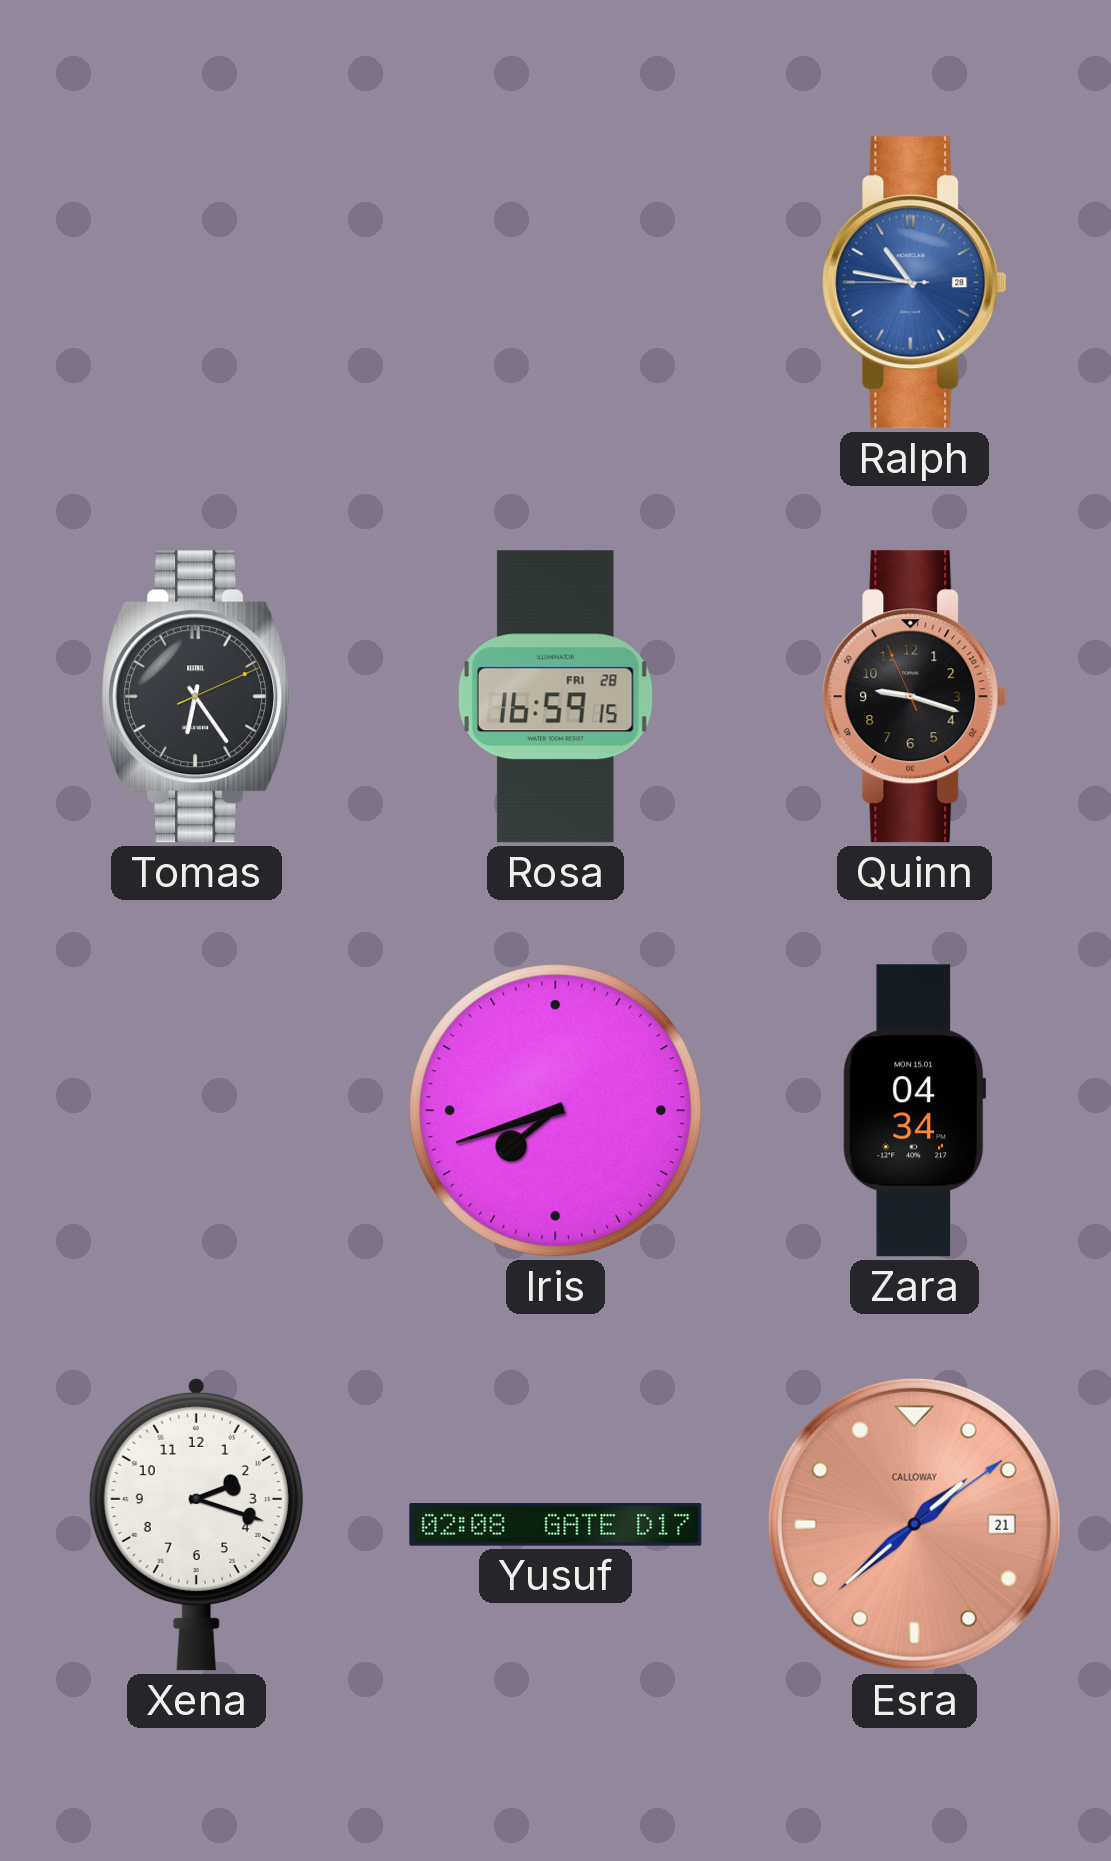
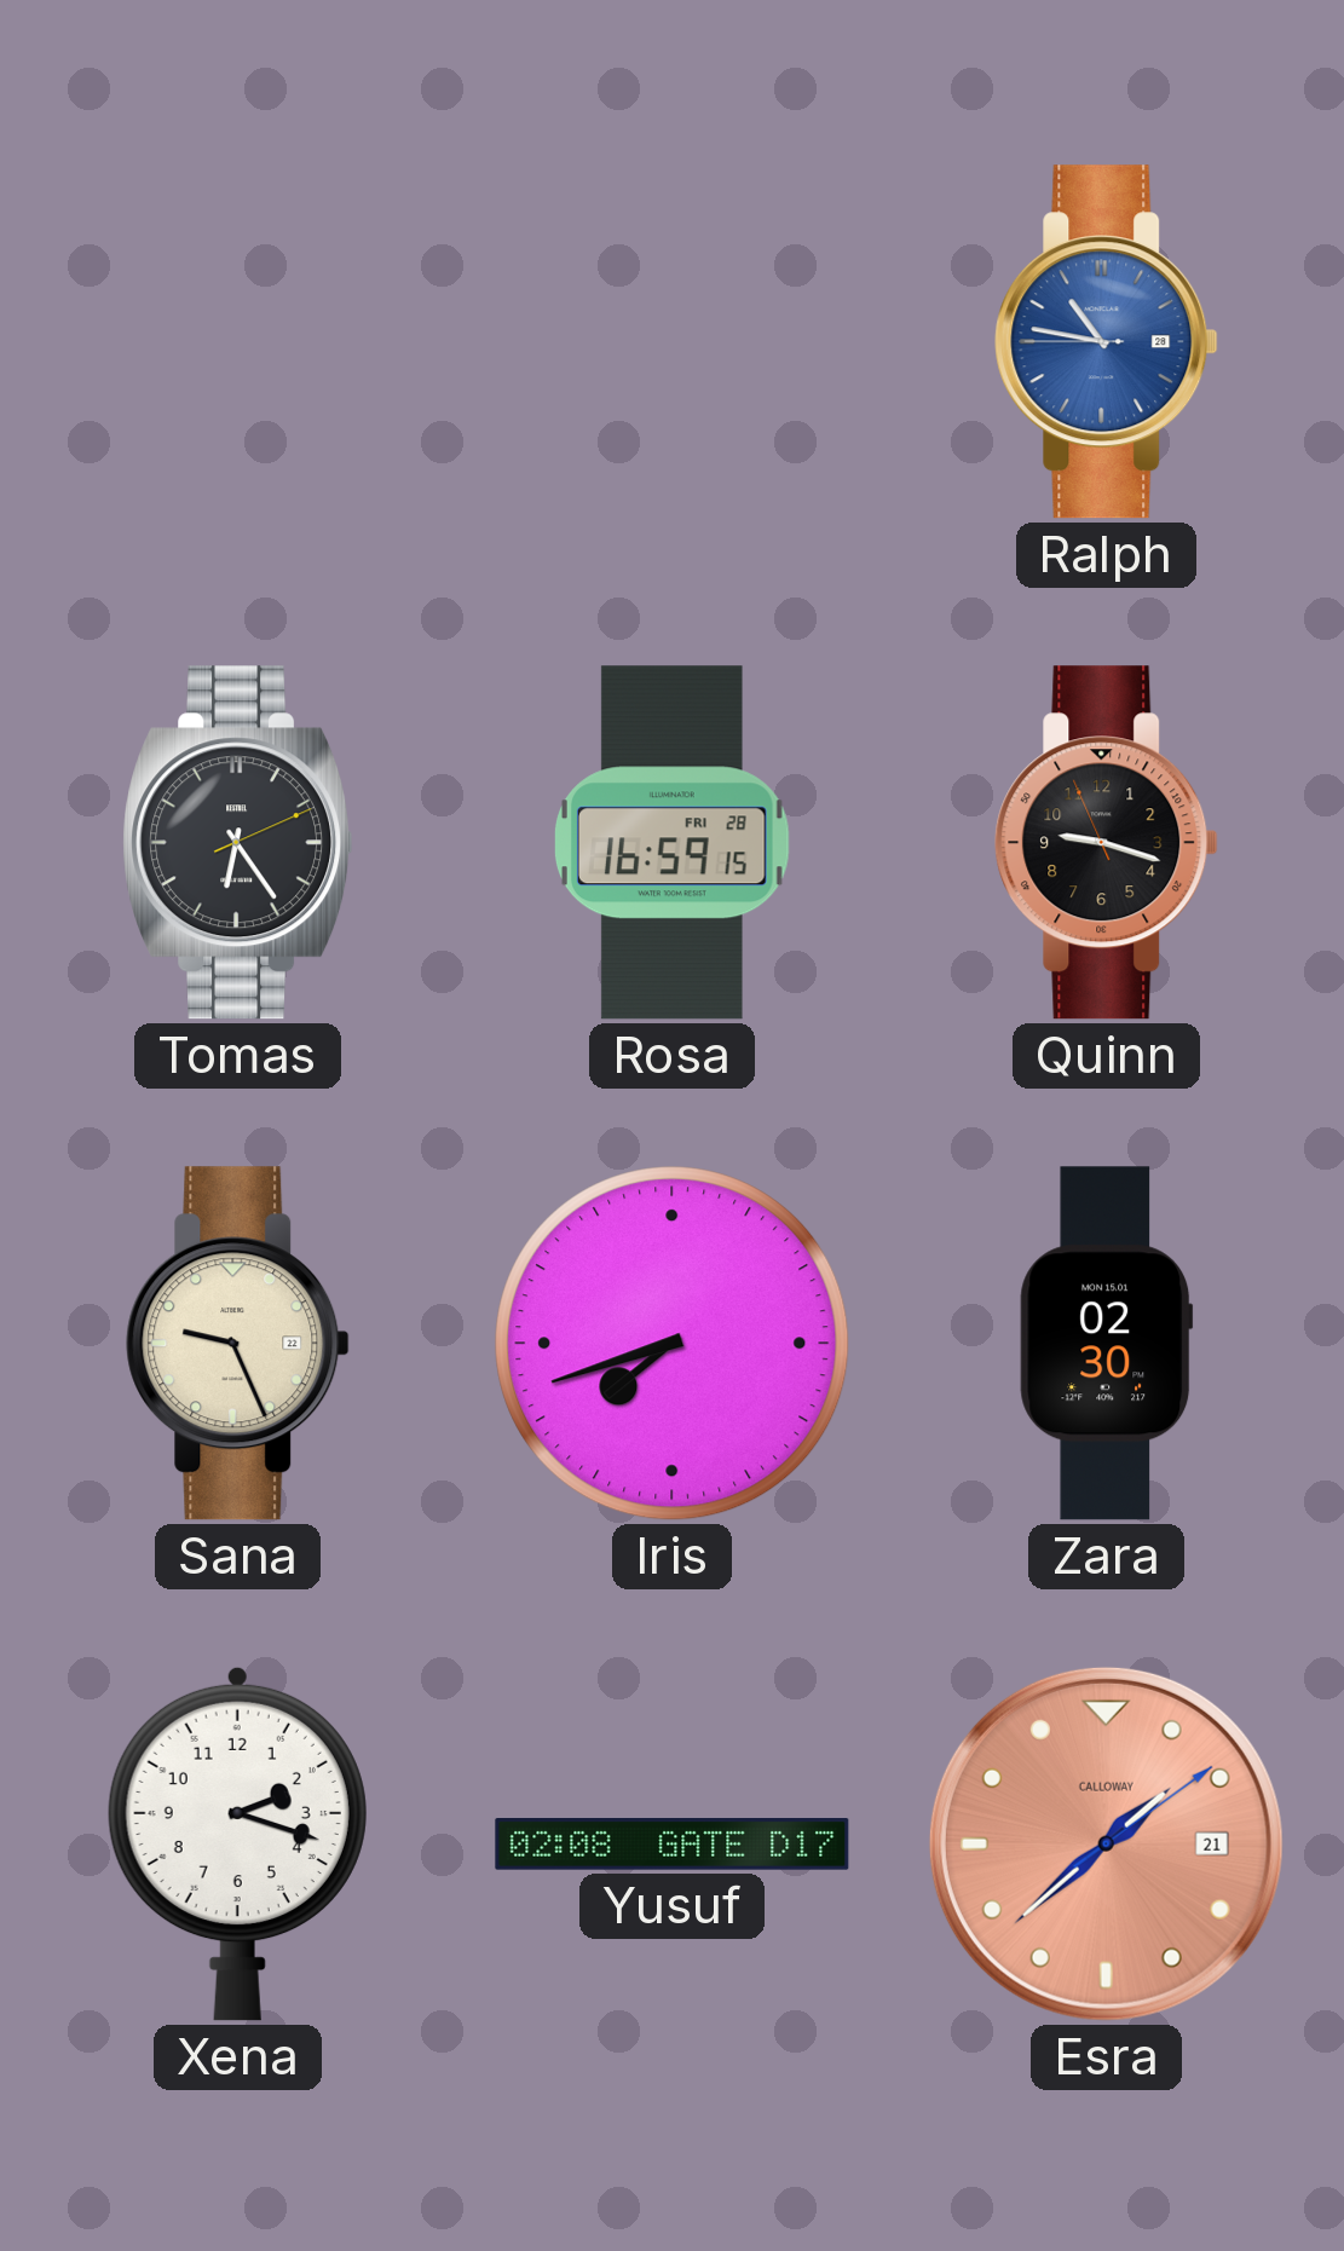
Sana: none -> 9:26
Zara: 04:34 -> 02:30
